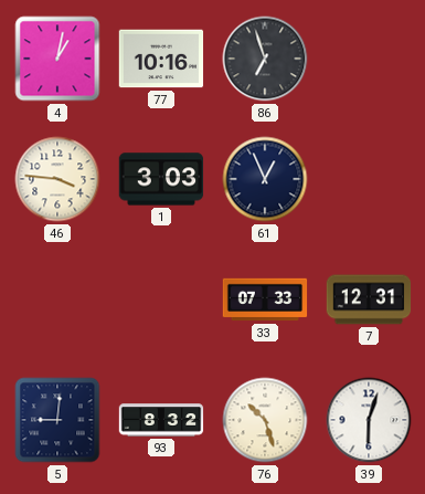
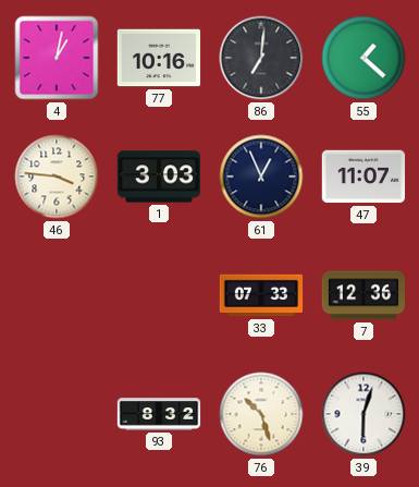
86: 6:57 -> 7:01
55: none -> 1:22
47: none -> 11:07
7: 12:31 -> 12:36
5: 9:01 -> none
